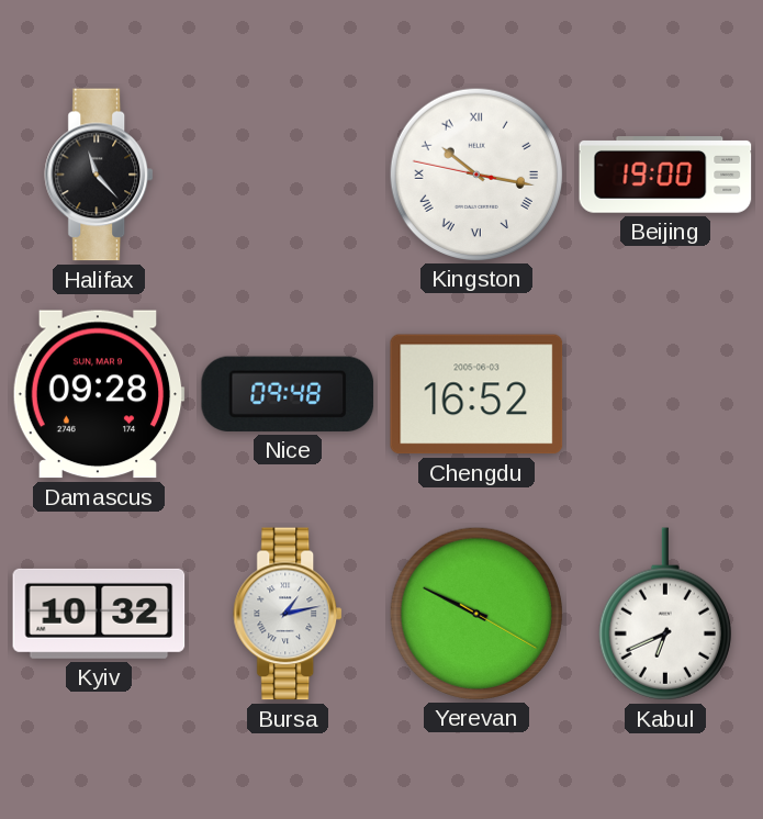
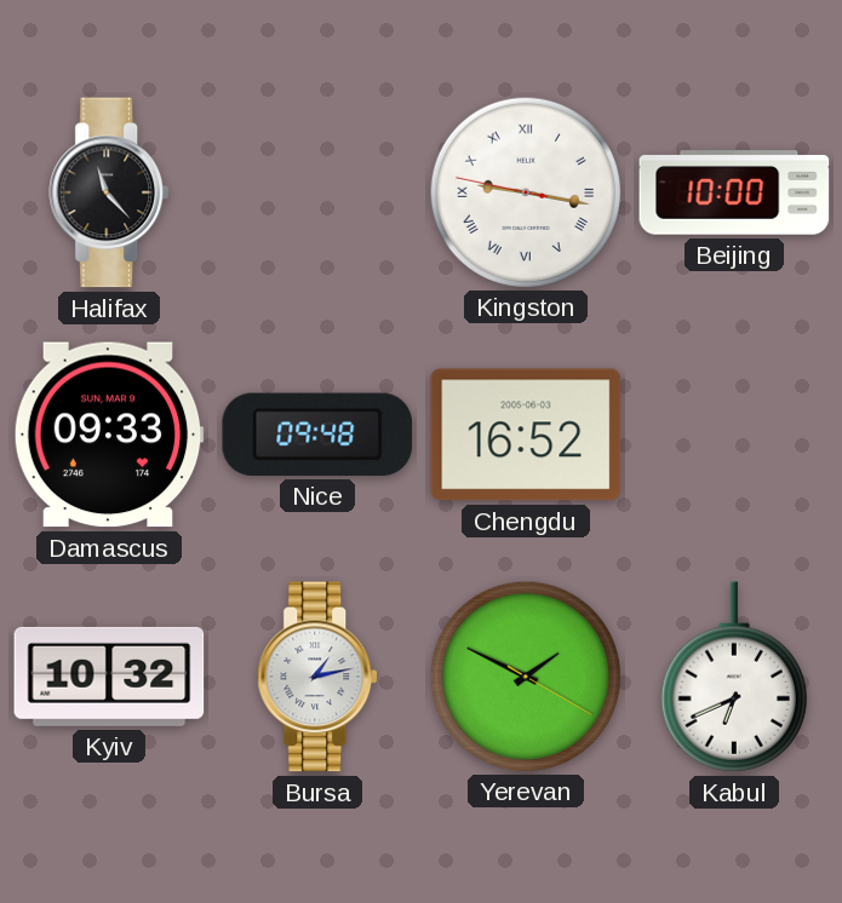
Kingston: 10:16 -> 9:16
Beijing: 19:00 -> 10:00
Damascus: 09:28 -> 09:33
Yerevan: 9:49 -> 1:49
